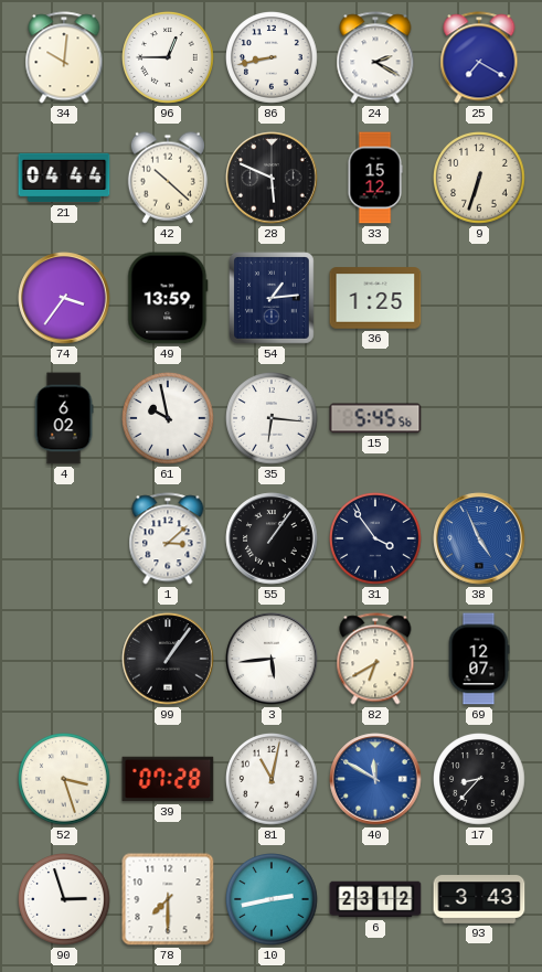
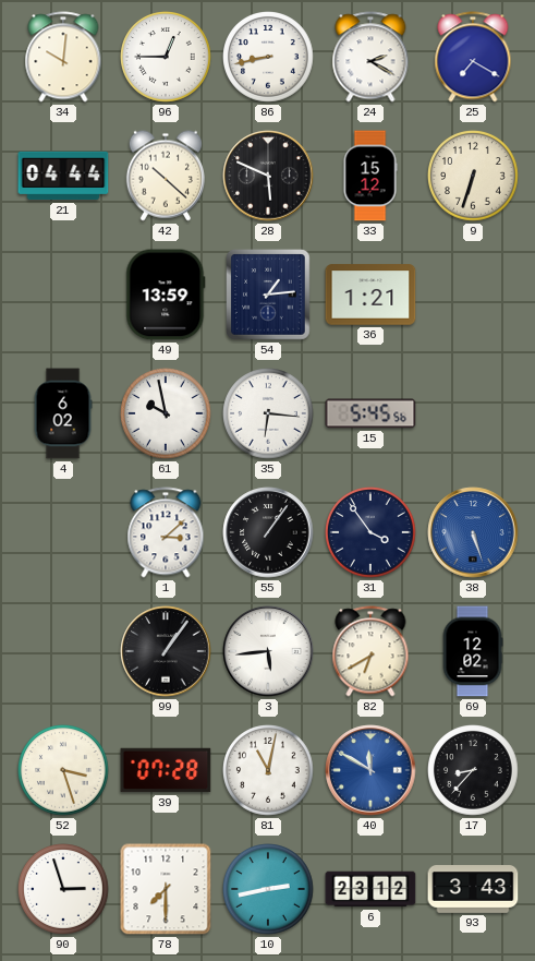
74: 3:36 -> none
36: 1:25 -> 1:21
38: 4:56 -> 5:27
69: 12:07 -> 12:02
